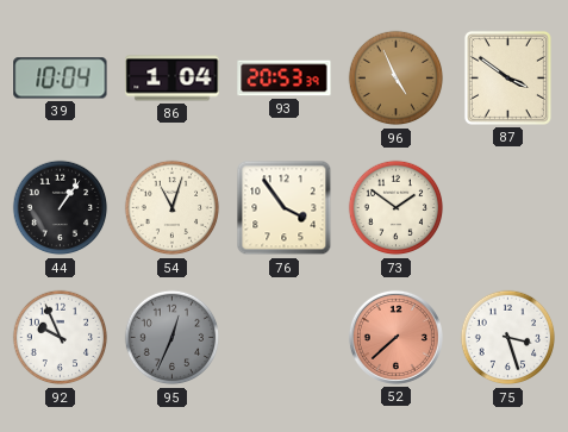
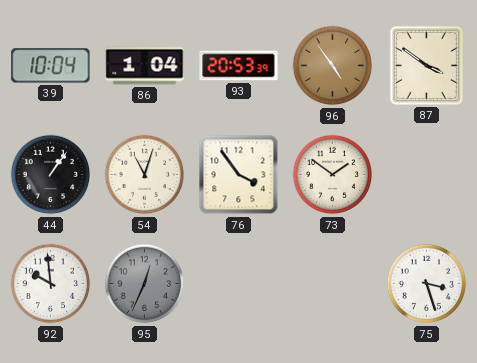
96: 4:56 -> 4:54
92: 9:56 -> 9:59
52: 7:38 -> none
